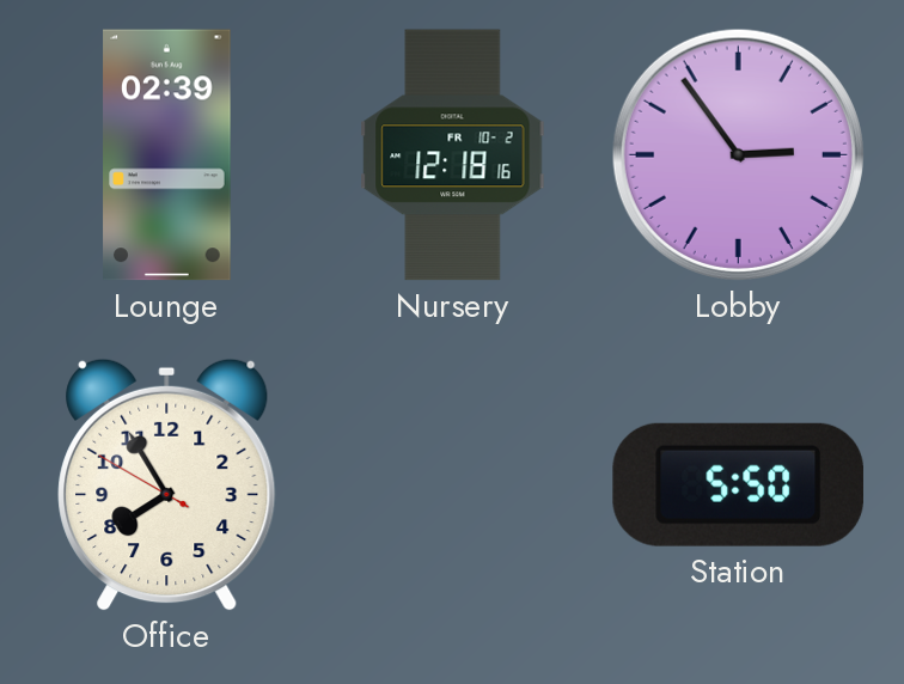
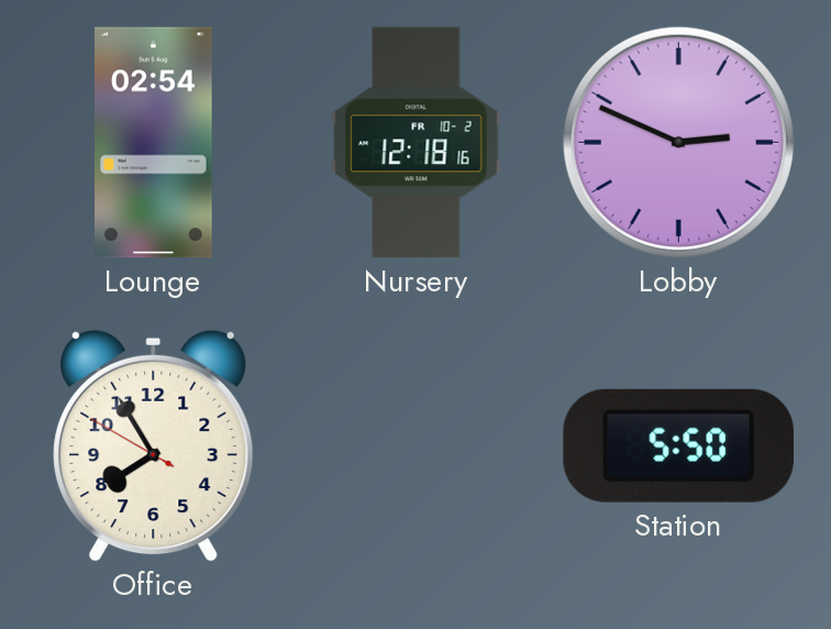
Lounge: 02:39 -> 02:54
Lobby: 2:54 -> 2:49
